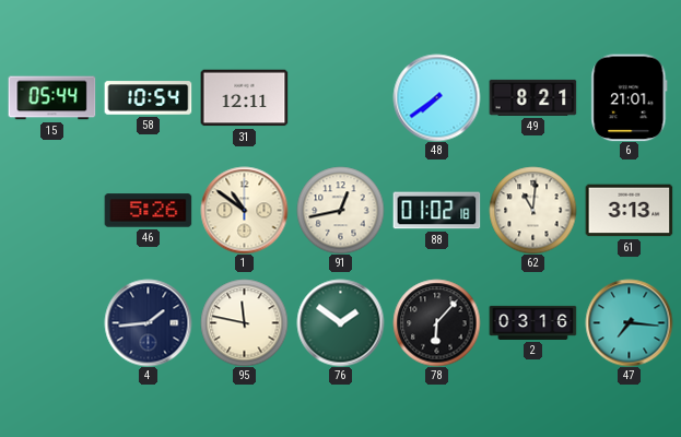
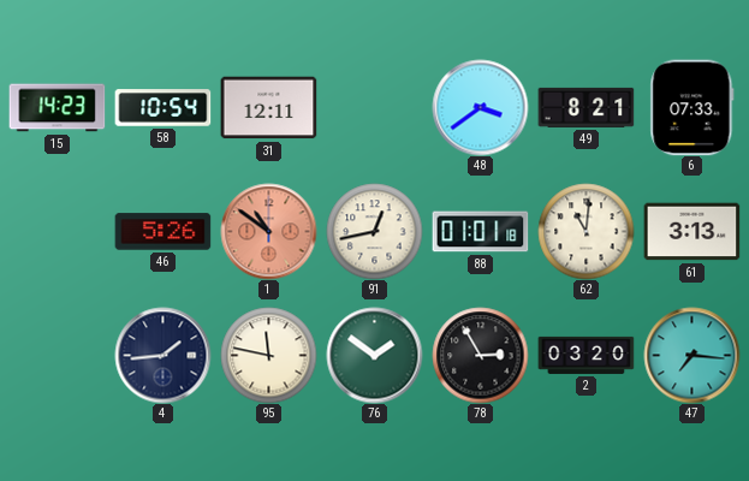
15: 05:44 -> 14:23
48: 7:39 -> 3:39
6: 21:01 -> 07:33
1 dial: cream -> salmon
88: 01:02 -> 01:01
78: 6:07 -> 2:55
2: 03:16 -> 03:20
